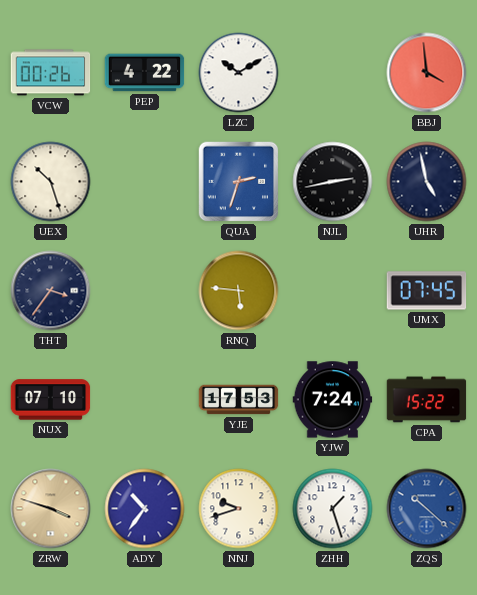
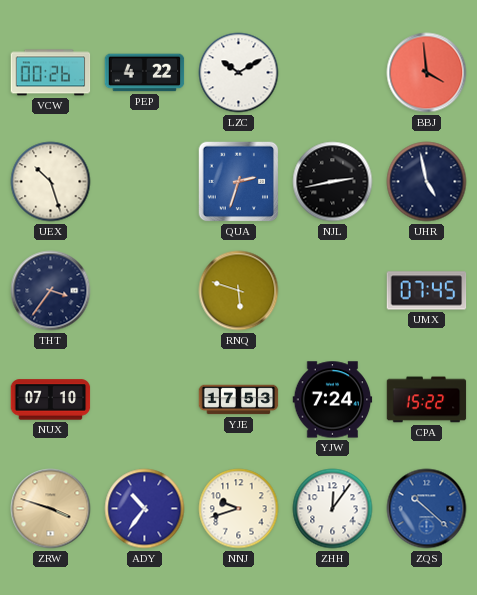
RNQ: 5:46 -> 5:48
ZHH: 1:27 -> 12:06
